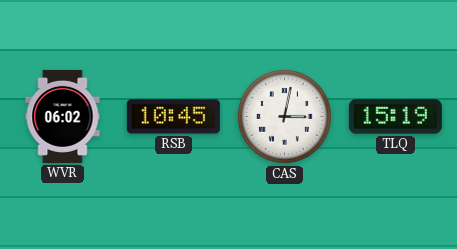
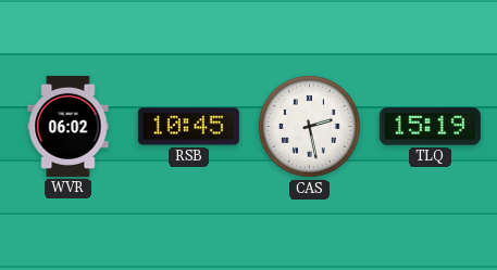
CAS: 3:02 -> 2:28
